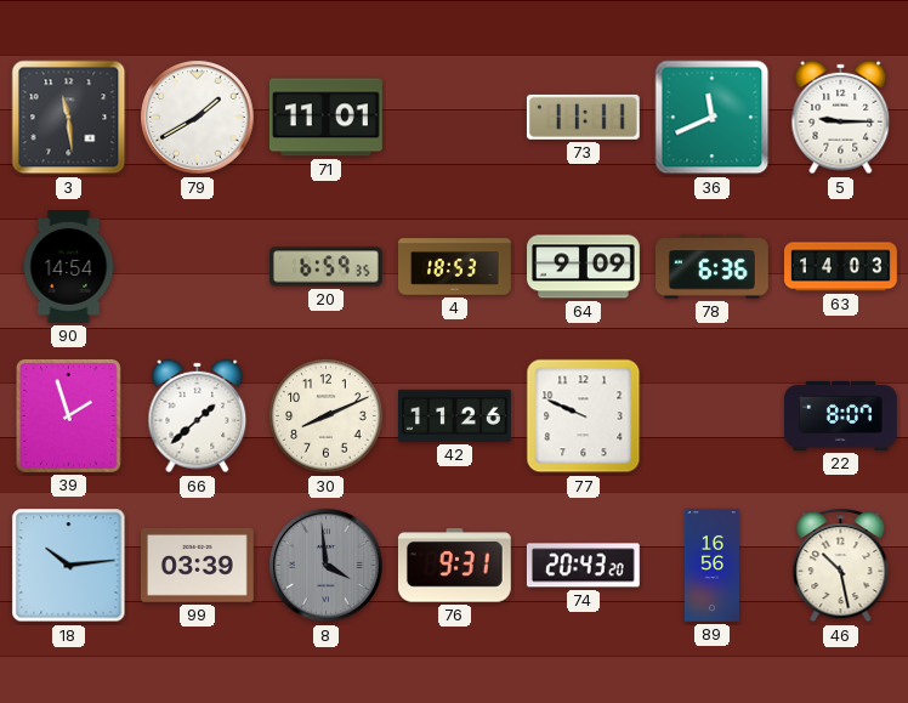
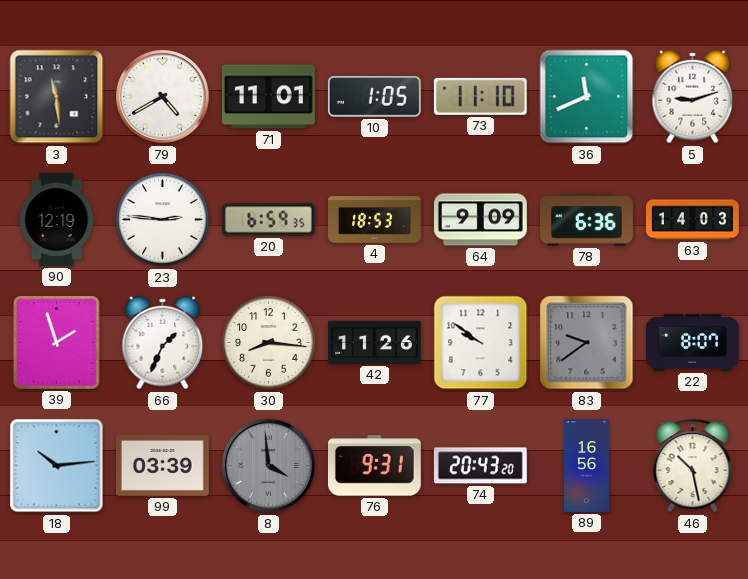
79: 1:40 -> 4:40
10: none -> 1:05
73: 11:11 -> 11:10
5: 9:15 -> 9:12
90: 14:54 -> 12:19
23: none -> 2:46
66: 1:38 -> 1:34
30: 8:11 -> 8:16
77: 9:49 -> 9:51
83: none -> 9:39
